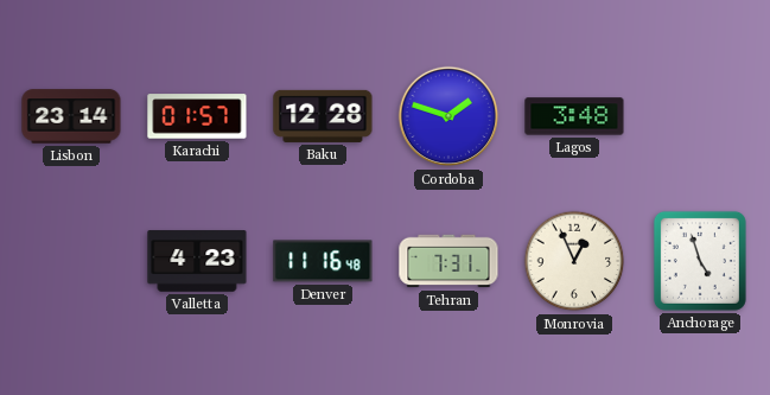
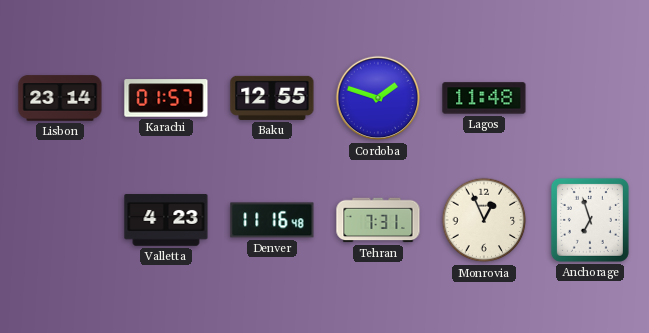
Baku: 12:28 -> 12:55
Lagos: 3:48 -> 11:48
Anchorage: 4:57 -> 6:57
